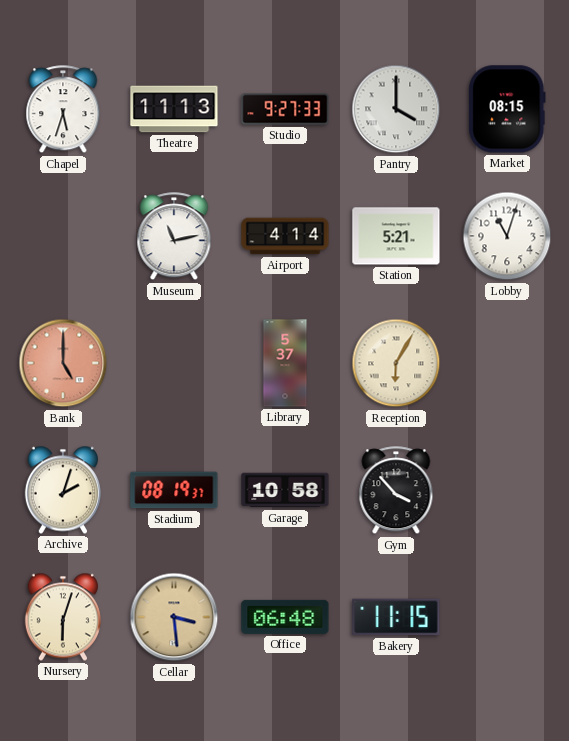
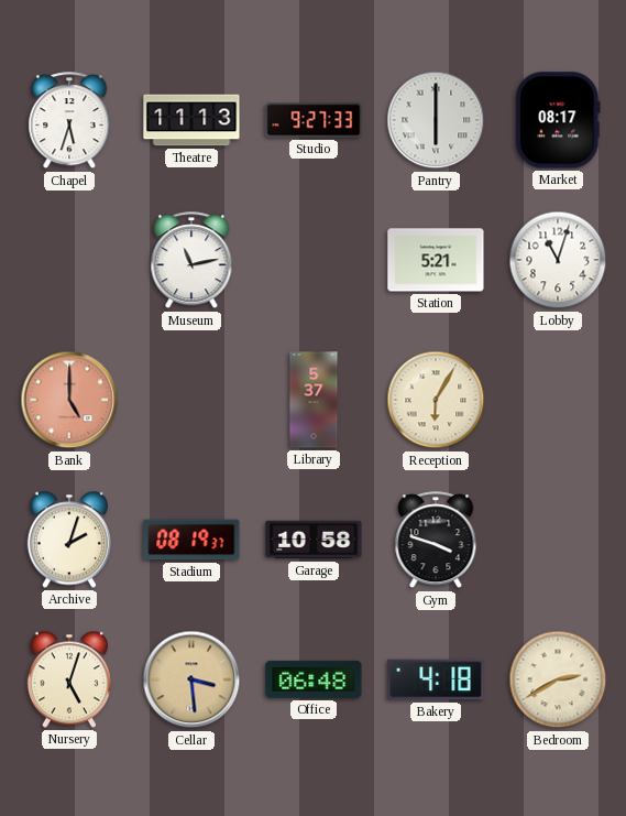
Pantry: 4:00 -> 6:00
Market: 08:15 -> 08:17
Airport: 4:14 -> none
Gym: 3:53 -> 3:48
Nursery: 6:03 -> 5:03
Bakery: 11:15 -> 4:18
Bedroom: none -> 2:40
